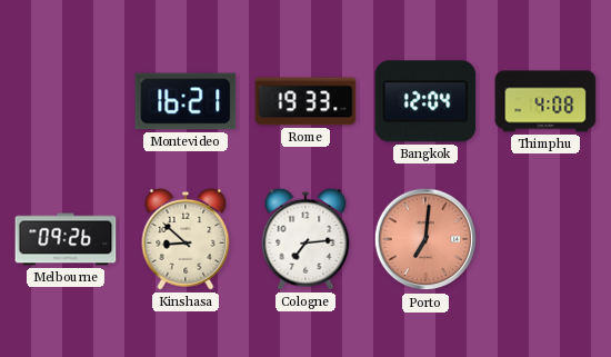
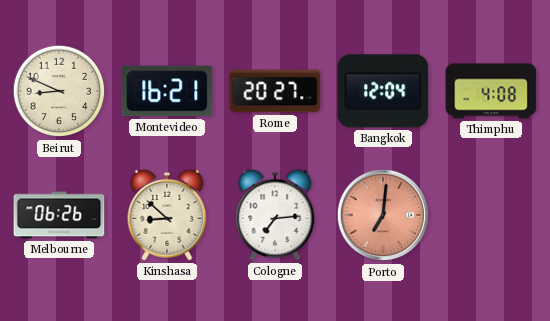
Beirut: none -> 8:49
Rome: 19:33 -> 20:27
Melbourne: 09:26 -> 06:26
